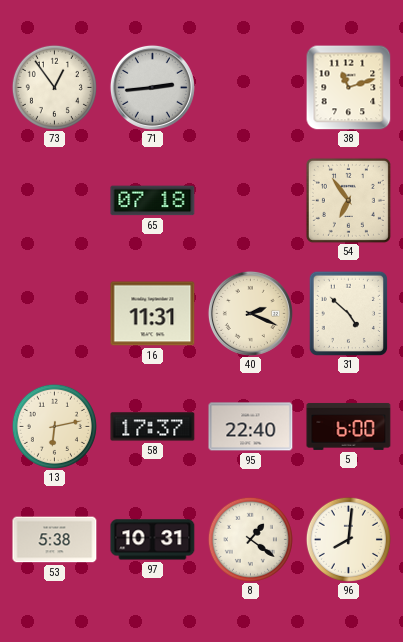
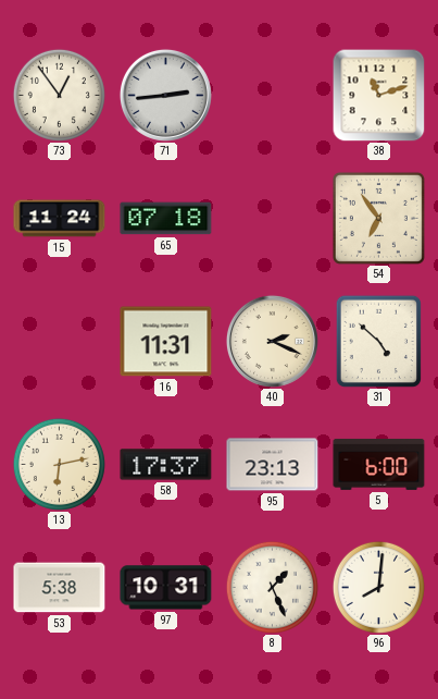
15: none -> 11:24
95: 22:40 -> 23:13
8: 1:21 -> 1:26
